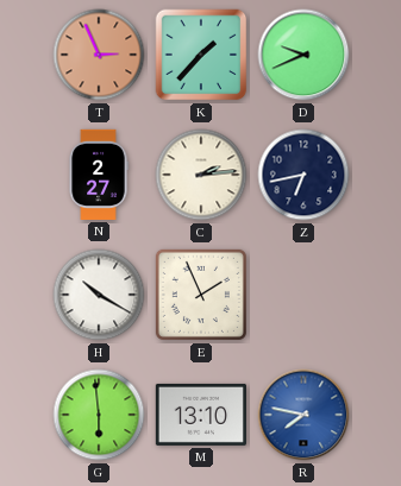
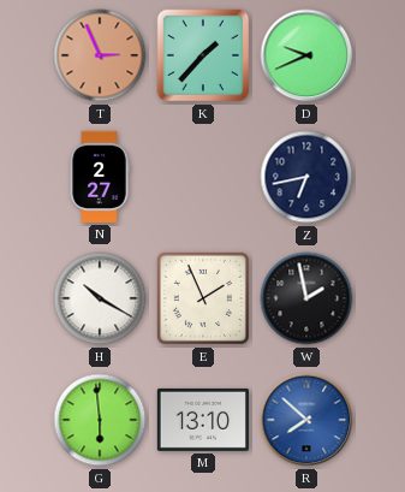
C: 2:14 -> none
W: none -> 1:58
R: 7:47 -> 7:52
